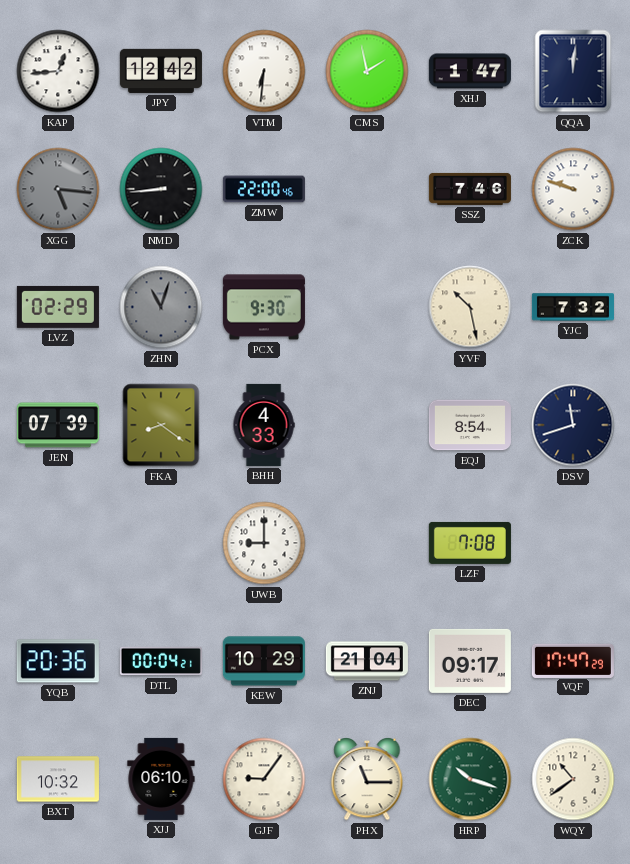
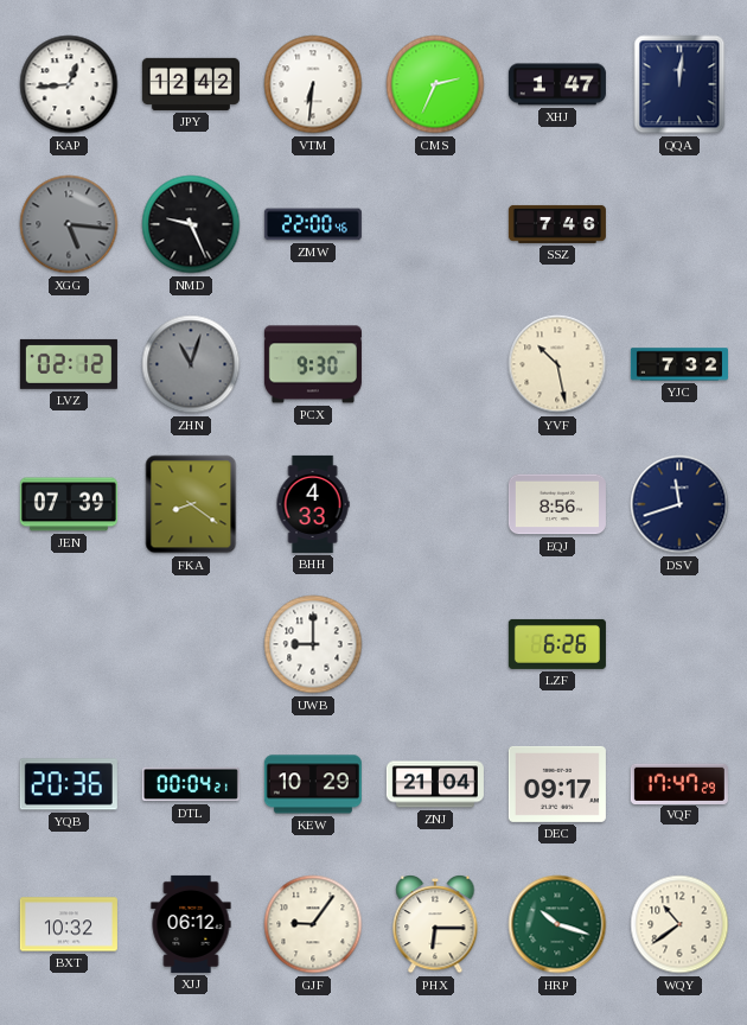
CMS: 1:58 -> 2:34
NMD: 8:44 -> 9:26
ZCK: 9:48 -> none
LVZ: 02:29 -> 02:12
EQJ: 8:54 -> 8:56
LZF: 7:08 -> 6:26
XJJ: 06:10 -> 06:12
PHX: 11:15 -> 6:15
